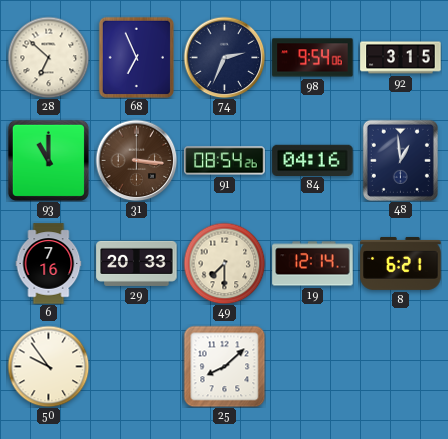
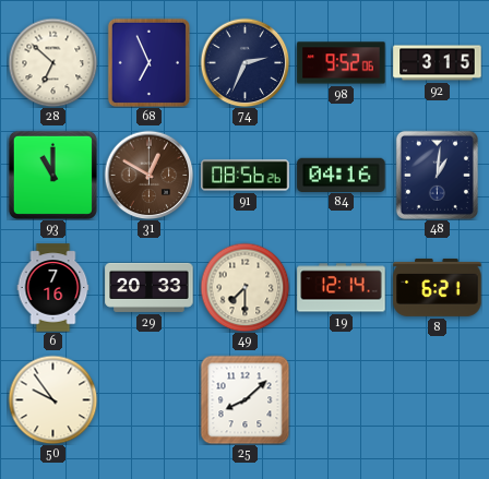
98: 9:54 -> 9:52
31: 3:16 -> 12:50
91: 08:54 -> 08:56
48: 12:59 -> 1:01
